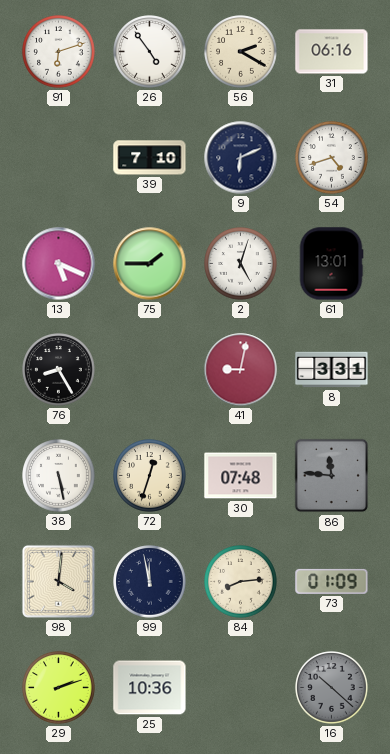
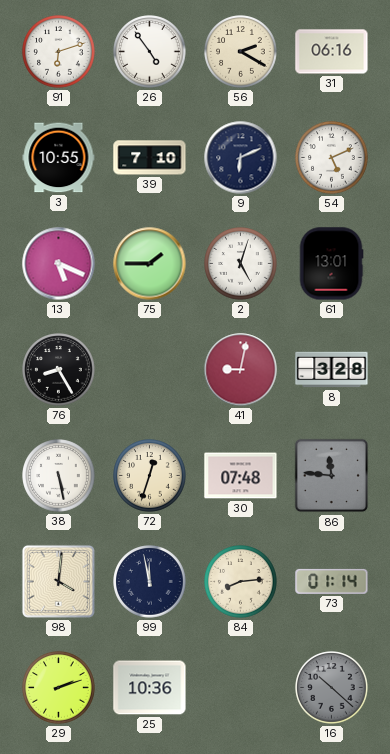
3: none -> 10:55
54: 4:42 -> 5:11
8: 3:31 -> 3:28
73: 01:09 -> 01:14
